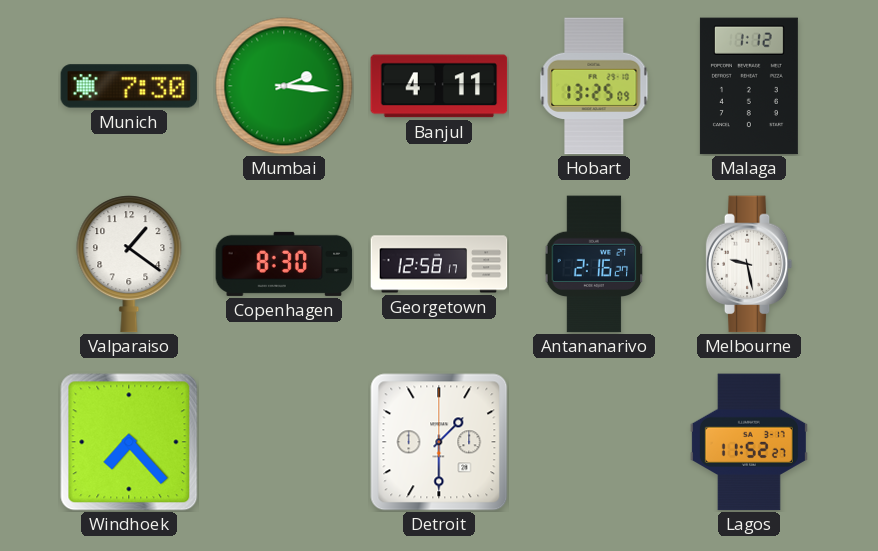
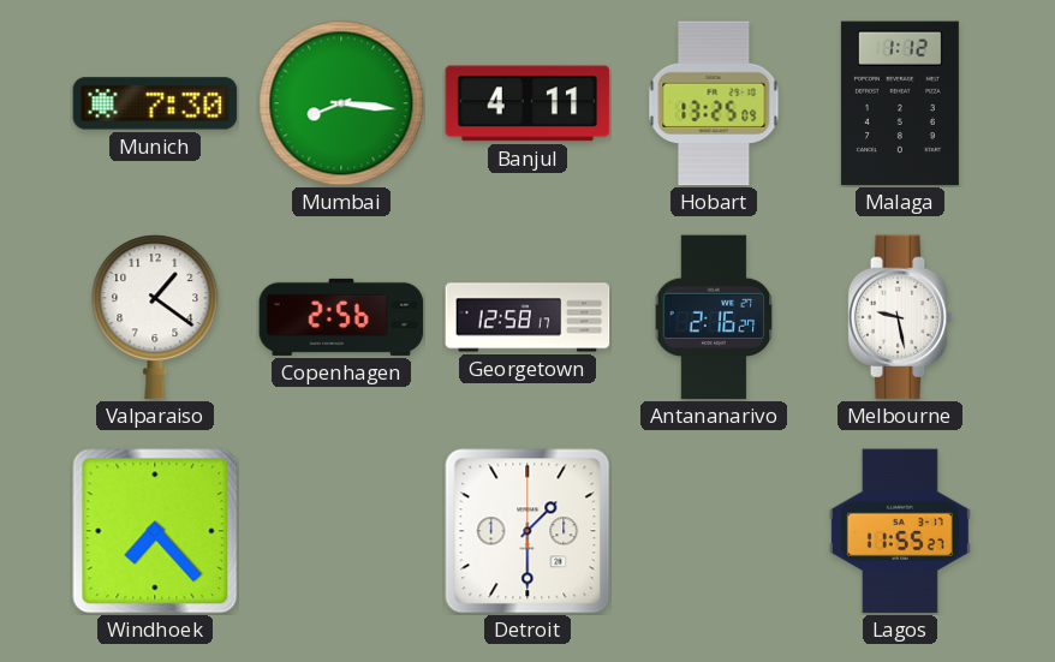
Mumbai: 2:16 -> 8:16
Copenhagen: 8:30 -> 2:56
Lagos: 11:52 -> 11:55
